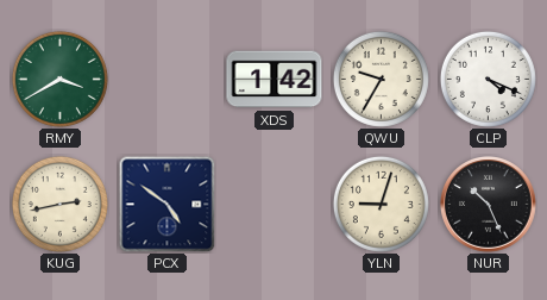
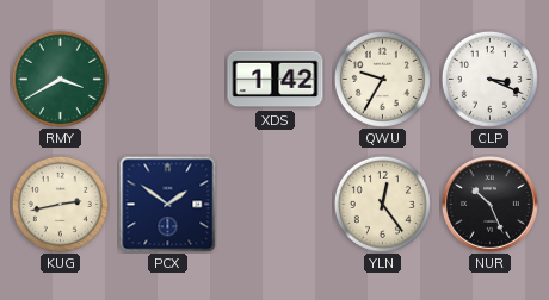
CLP: 4:19 -> 3:19
PCX: 4:51 -> 1:51
YLN: 9:03 -> 12:24
